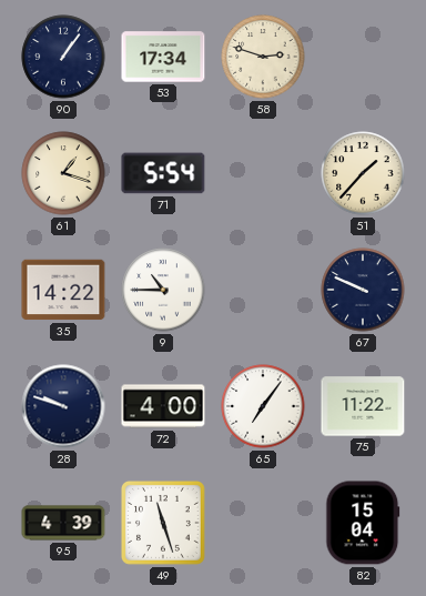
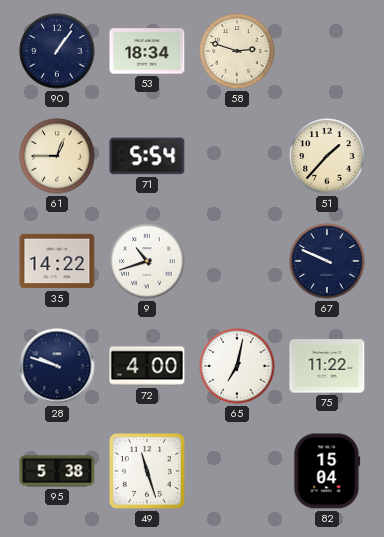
53: 17:34 -> 18:34
61: 1:18 -> 12:45
9: 10:45 -> 10:42
65: 7:06 -> 7:02
95: 4:39 -> 5:38
